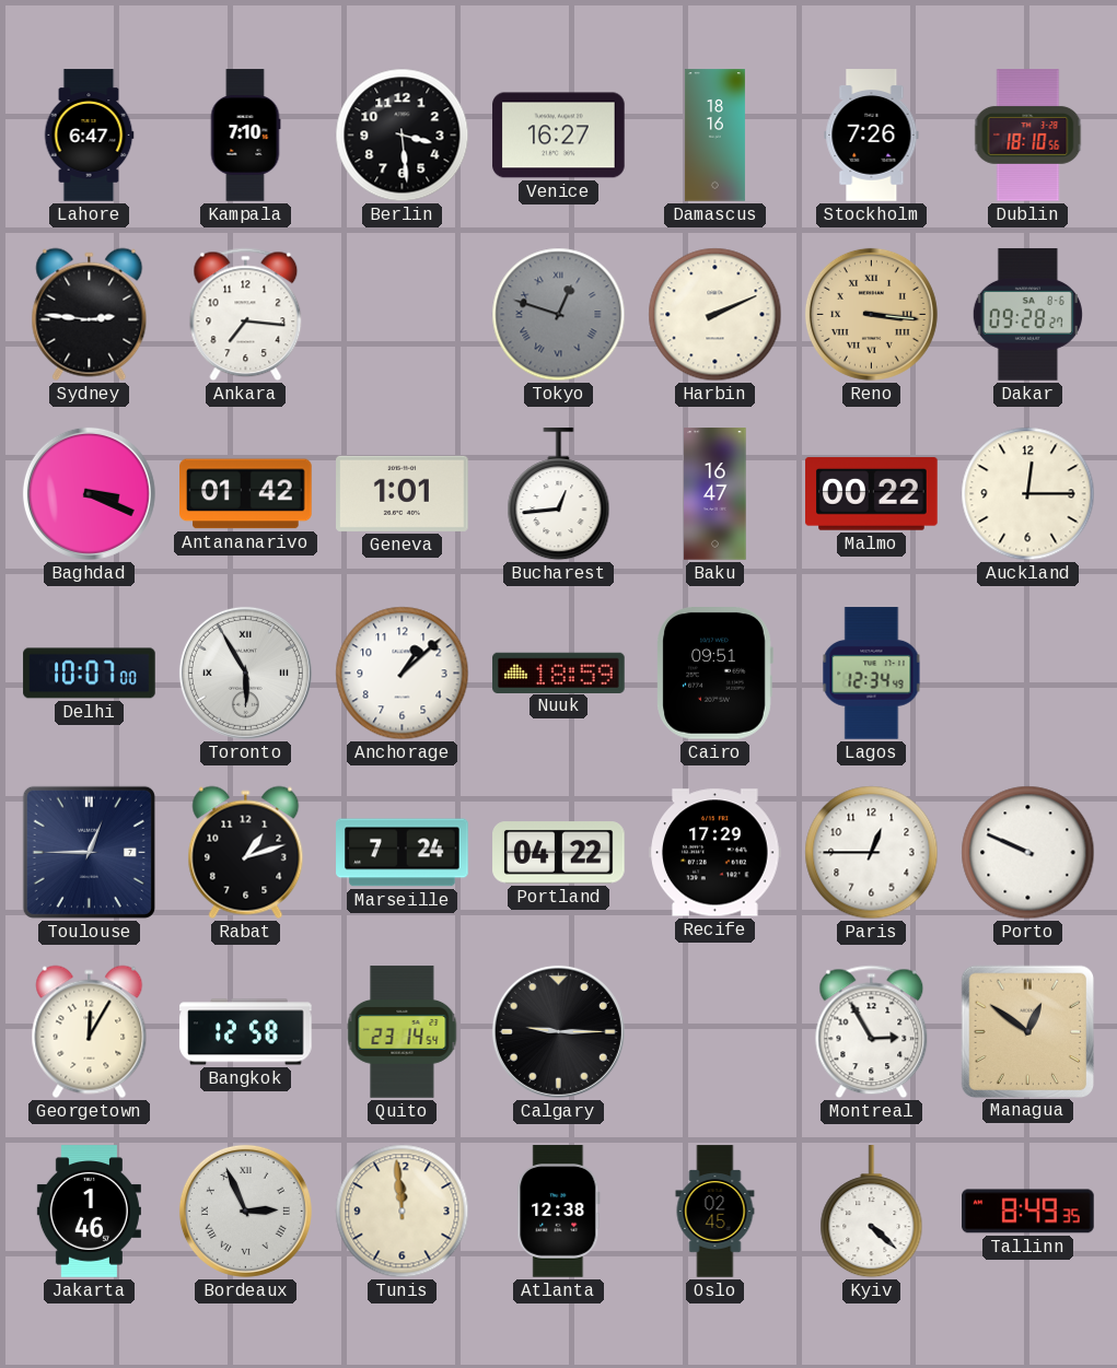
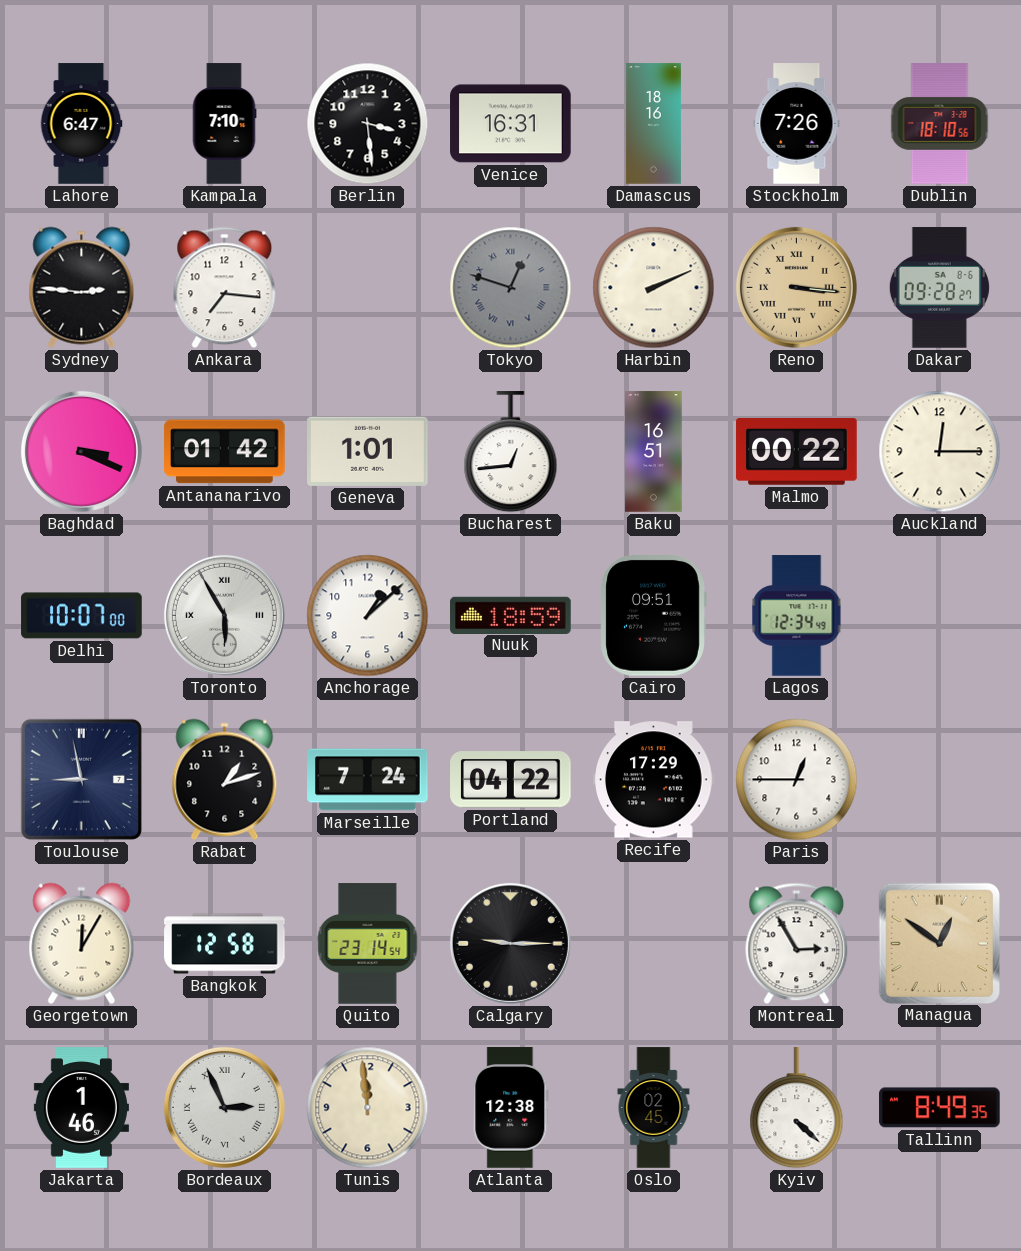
Venice: 16:27 -> 16:31
Baku: 16:47 -> 16:51
Toulouse: 12:45 -> 8:58
Porto: 9:49 -> none
